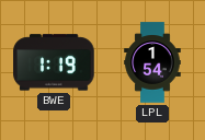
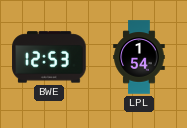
BWE: 1:19 -> 12:53
